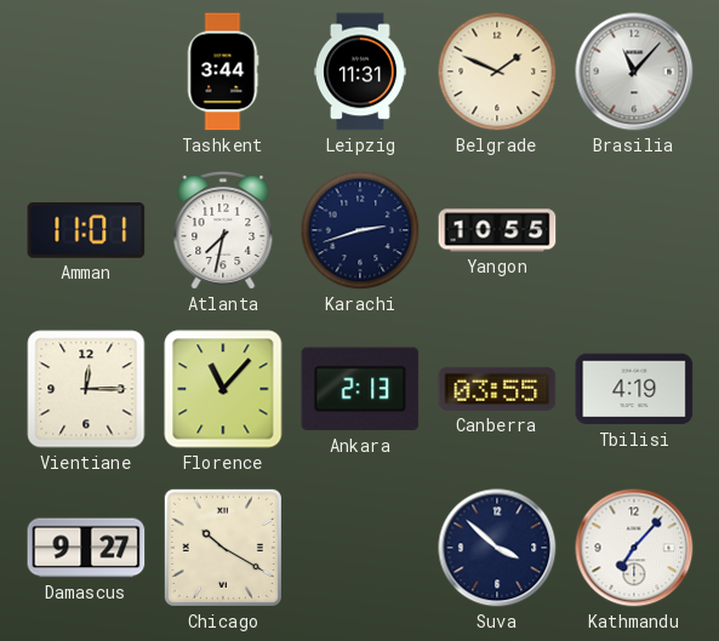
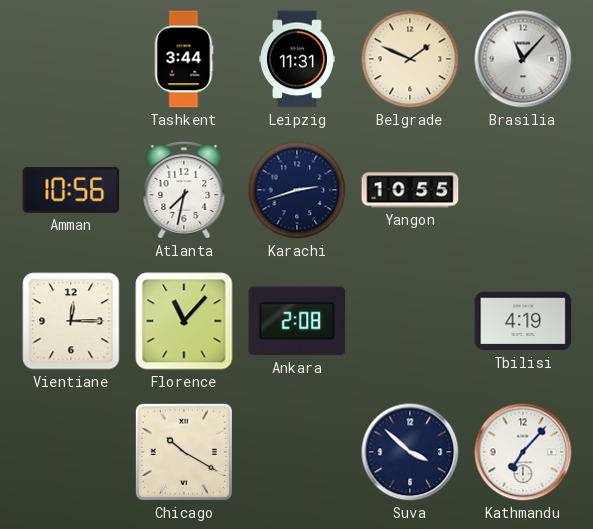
Amman: 11:01 -> 10:56
Ankara: 2:13 -> 2:08
Canberra: 03:55 -> none
Damascus: 9:27 -> none
